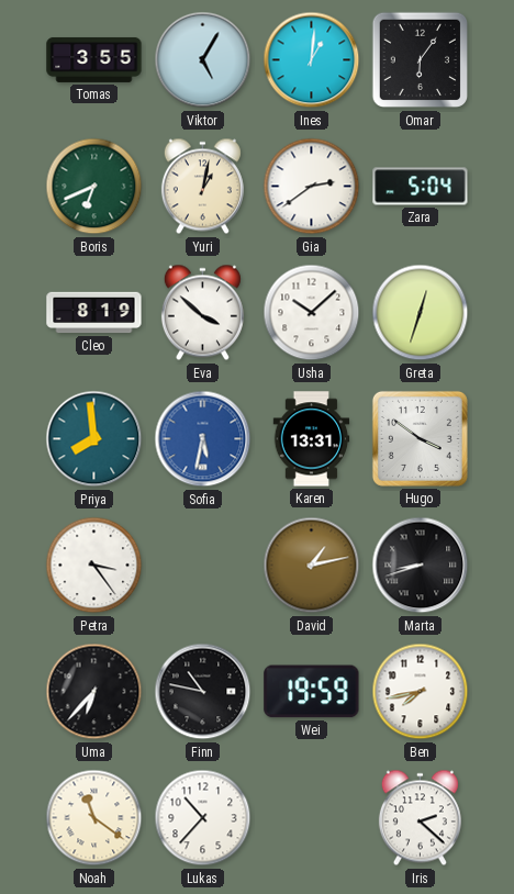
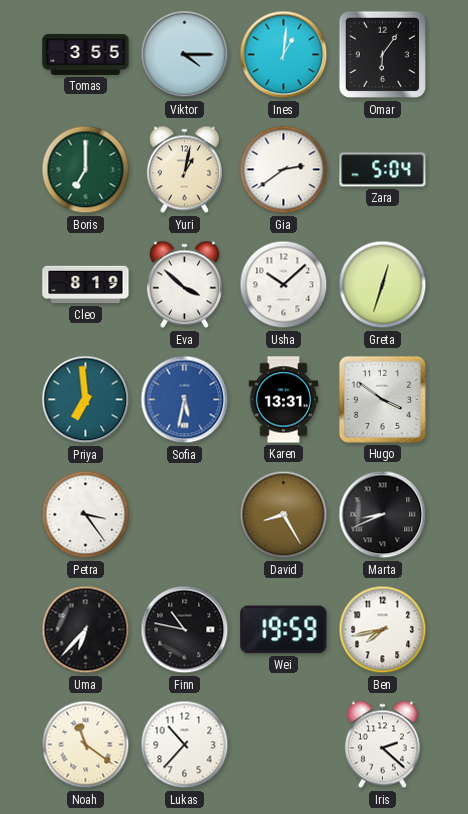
Viktor: 5:05 -> 4:15
Boris: 6:41 -> 7:00
Priya: 7:59 -> 6:59
David: 1:13 -> 8:25
Marta: 8:42 -> 8:41
